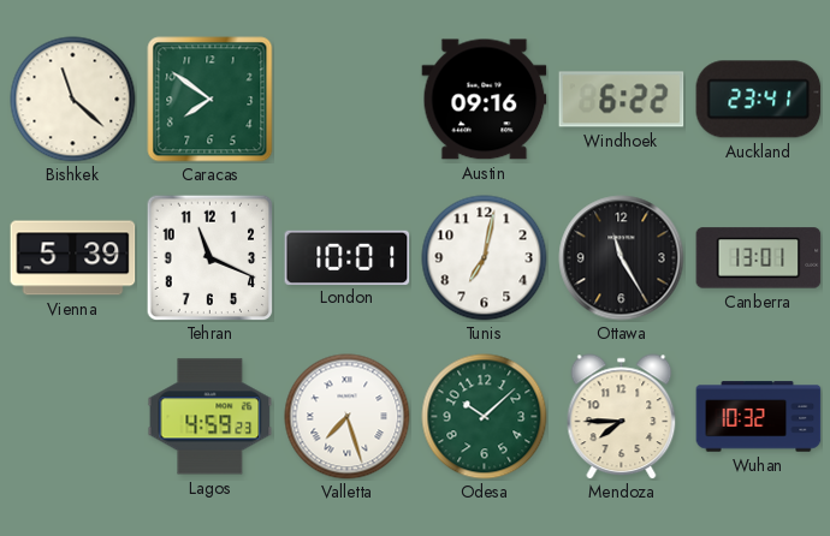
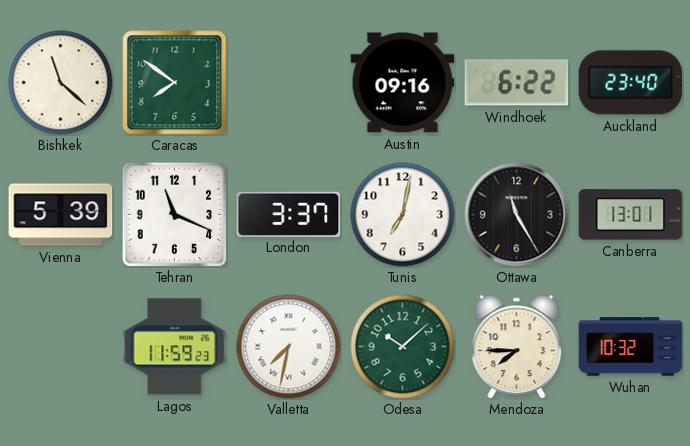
Auckland: 23:41 -> 23:40
London: 10:01 -> 3:37
Lagos: 4:59 -> 11:59
Valletta: 7:27 -> 7:32
